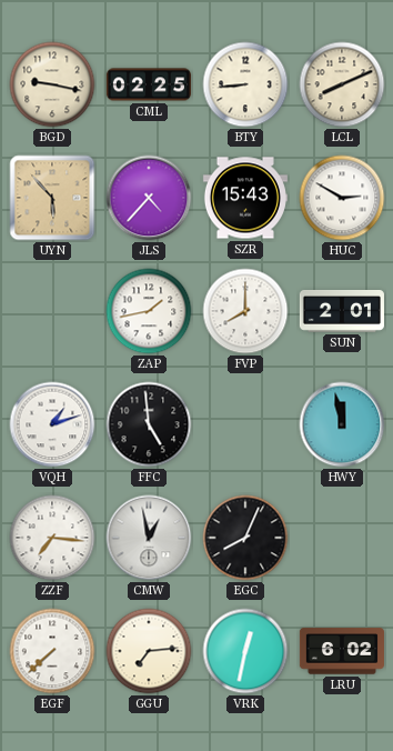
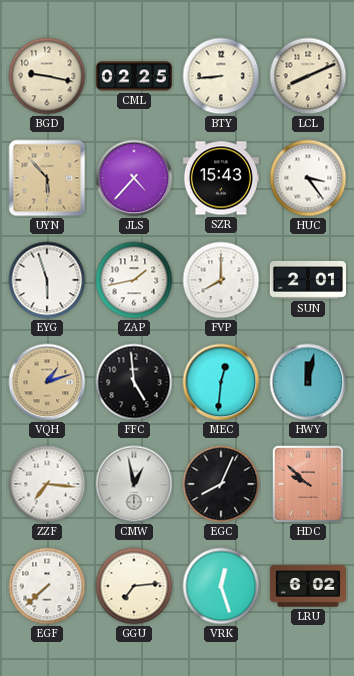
HUC: 2:50 -> 3:24
EYG: none -> 5:57
VQH dial: white -> champagne
MEC: none -> 12:31
HWY: 11:58 -> 12:02
HDC: none -> 9:52
VRK: 12:32 -> 12:27
